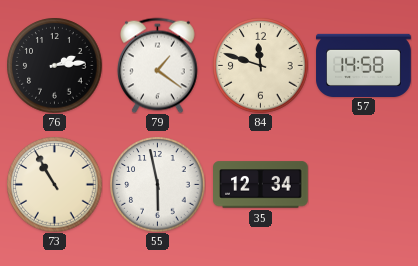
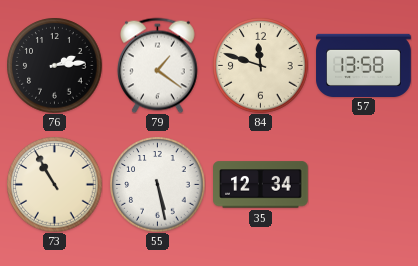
57: 14:58 -> 13:58
55: 5:58 -> 5:28
